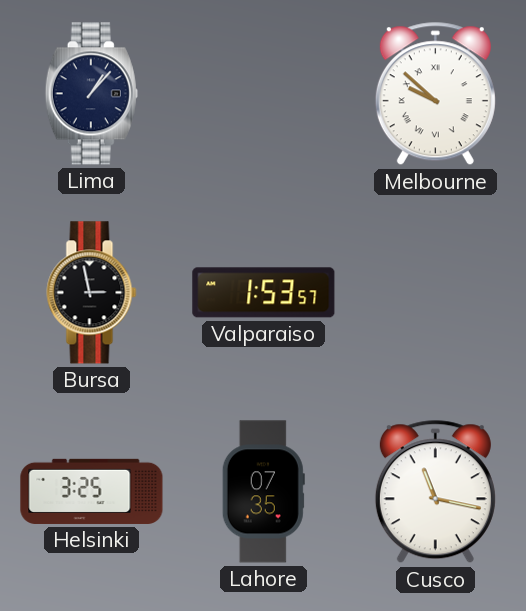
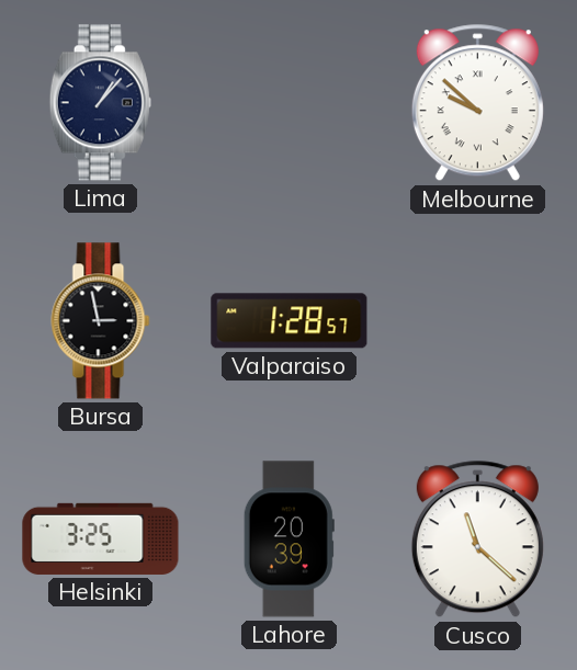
Valparaiso: 1:53 -> 1:28
Lahore: 07:35 -> 20:39
Cusco: 11:17 -> 11:22
